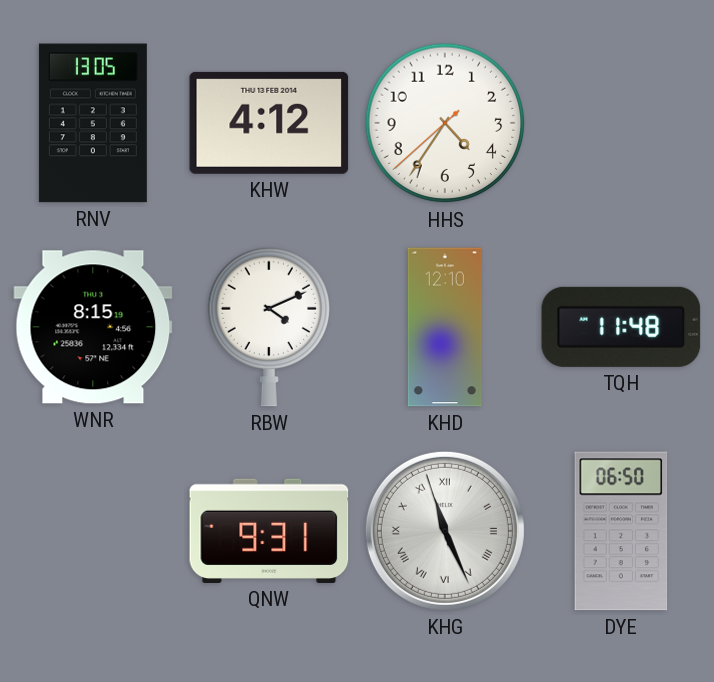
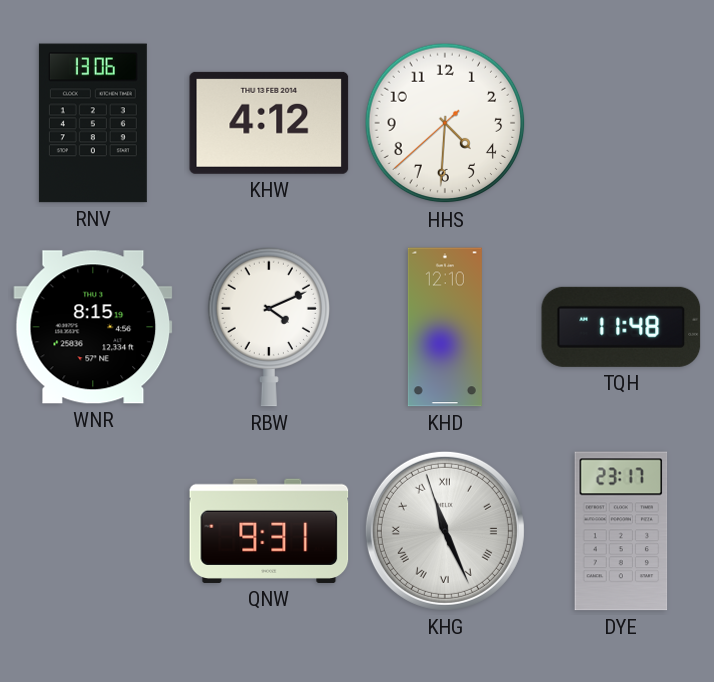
RNV: 13:05 -> 13:06
HHS: 4:35 -> 4:30
DYE: 06:50 -> 23:17
